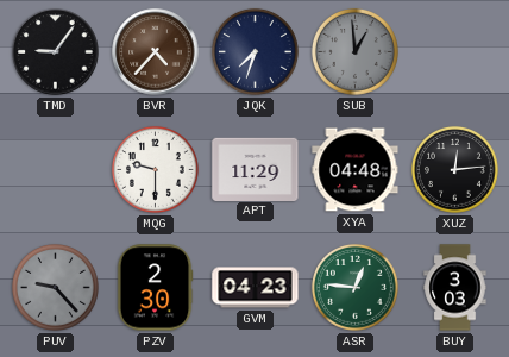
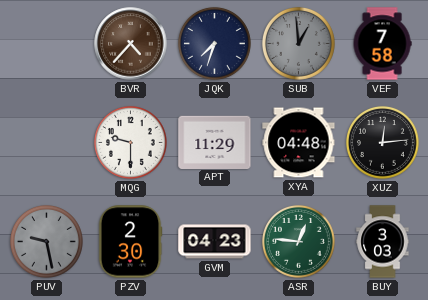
TMD: 9:06 -> none
VEF: none -> 7:58
PUV: 9:23 -> 9:28
